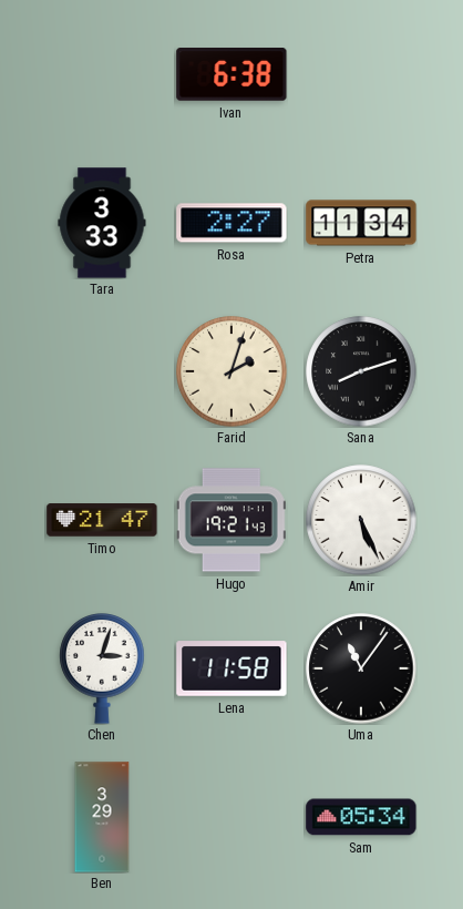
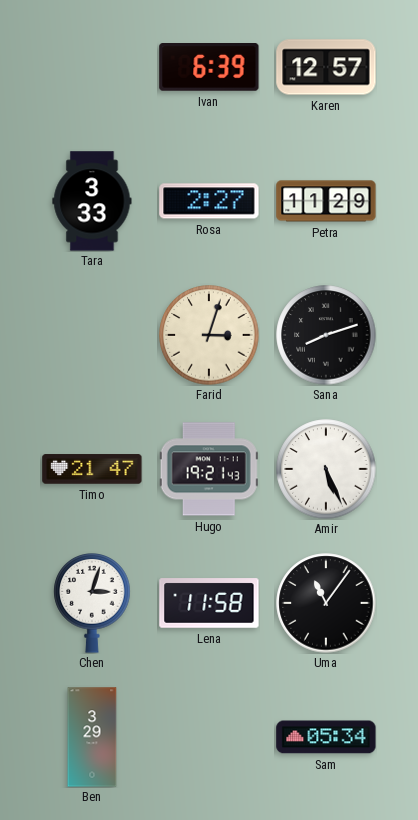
Ivan: 6:38 -> 6:39
Karen: none -> 12:57
Petra: 11:34 -> 11:29
Farid: 2:03 -> 3:03
